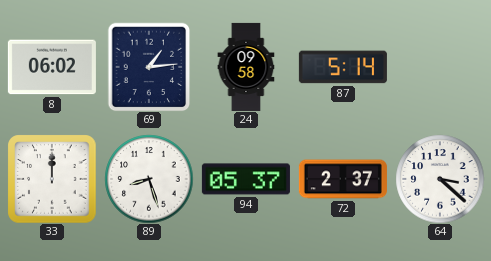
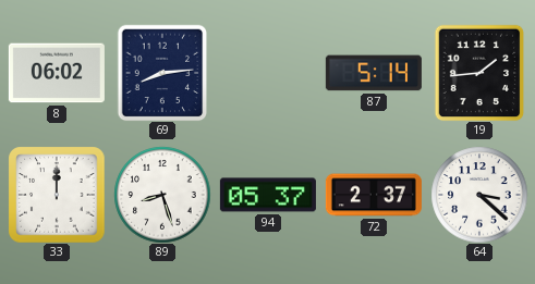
69: 1:14 -> 8:14
24: 09:58 -> none
19: none -> 1:44
